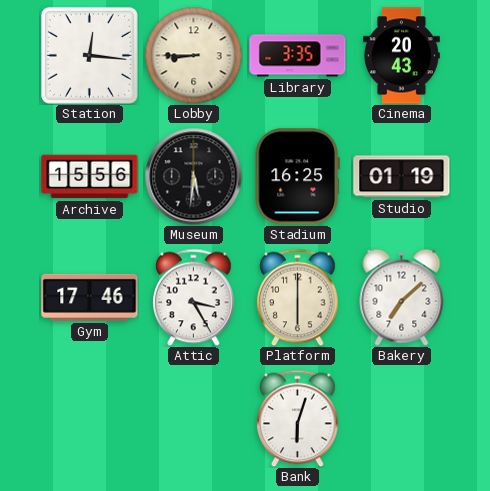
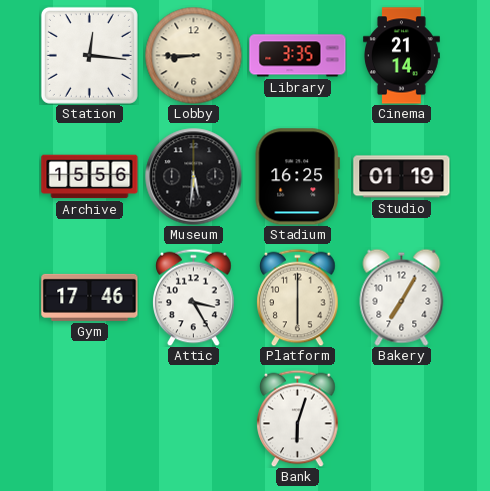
Cinema: 20:43 -> 21:14
Bakery: 7:08 -> 7:05
